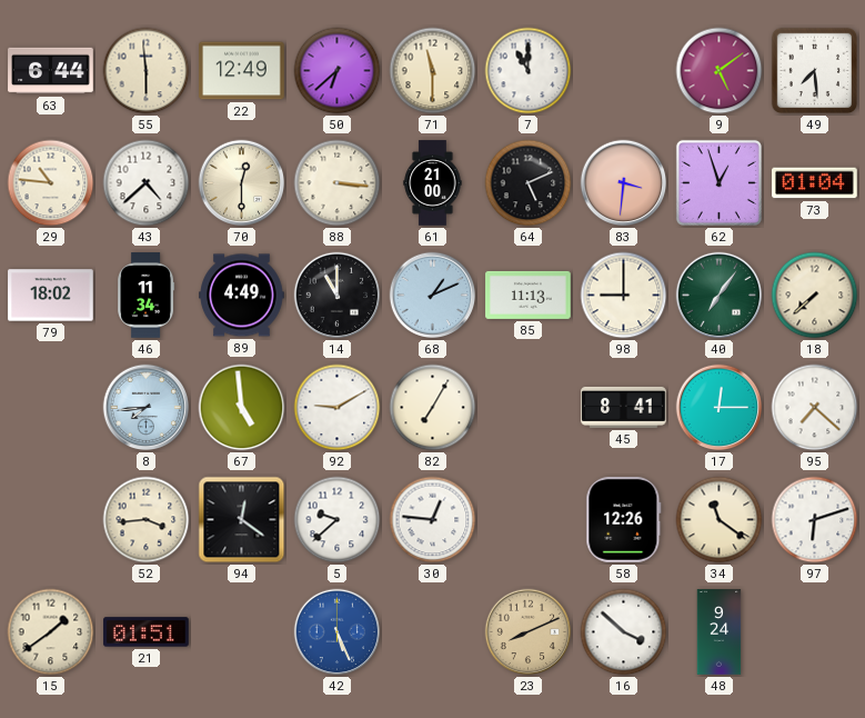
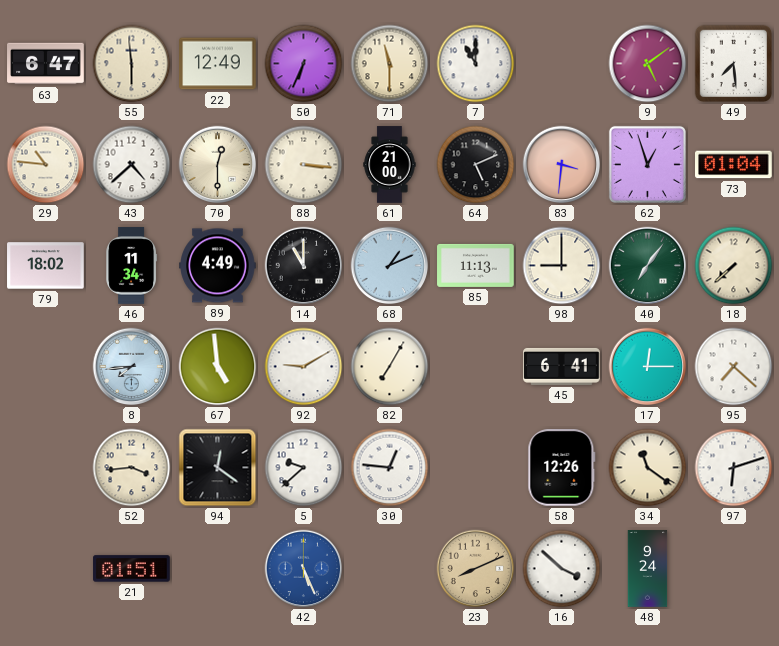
63: 6:44 -> 6:47
50: 6:38 -> 6:34
45: 8:41 -> 6:41
15: 1:39 -> none
